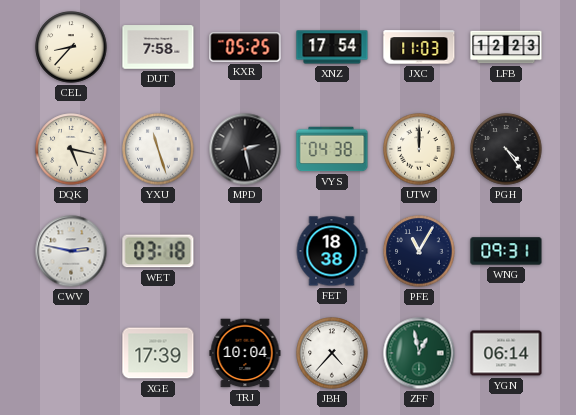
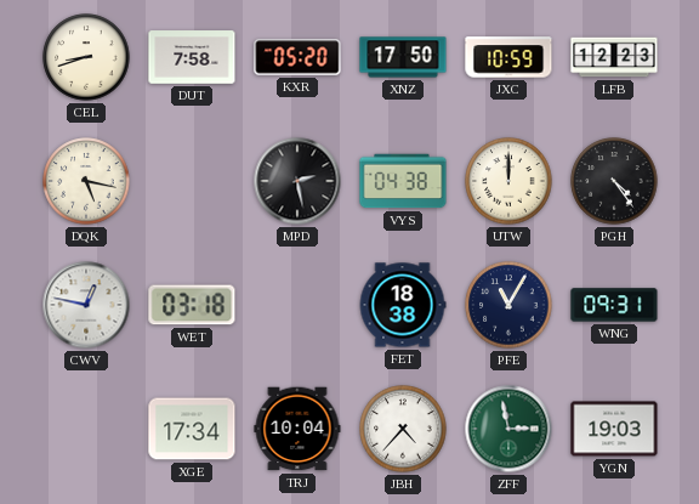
CEL: 8:37 -> 8:42
KXR: 05:25 -> 05:20
XNZ: 17:54 -> 17:50
JXC: 11:03 -> 10:59
YXU: 11:27 -> none
CWV: 2:47 -> 12:47
XGE: 17:39 -> 17:34
ZFF: 12:58 -> 2:58
YGN: 06:14 -> 19:03
